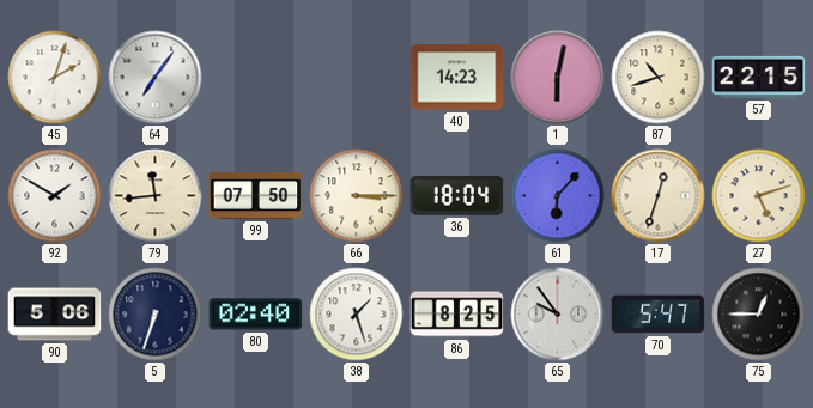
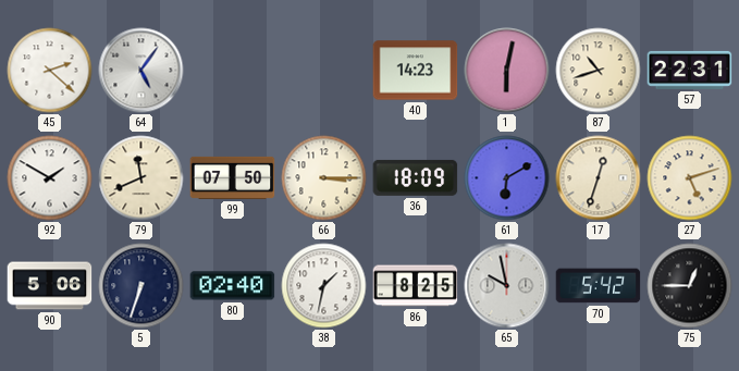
45: 2:03 -> 2:22
64: 7:06 -> 5:06
57: 22:15 -> 22:31
79: 11:44 -> 11:41
36: 18:04 -> 18:09
61: 6:07 -> 6:10
38: 1:27 -> 1:32
65: 9:54 -> 9:58
70: 5:47 -> 5:42
